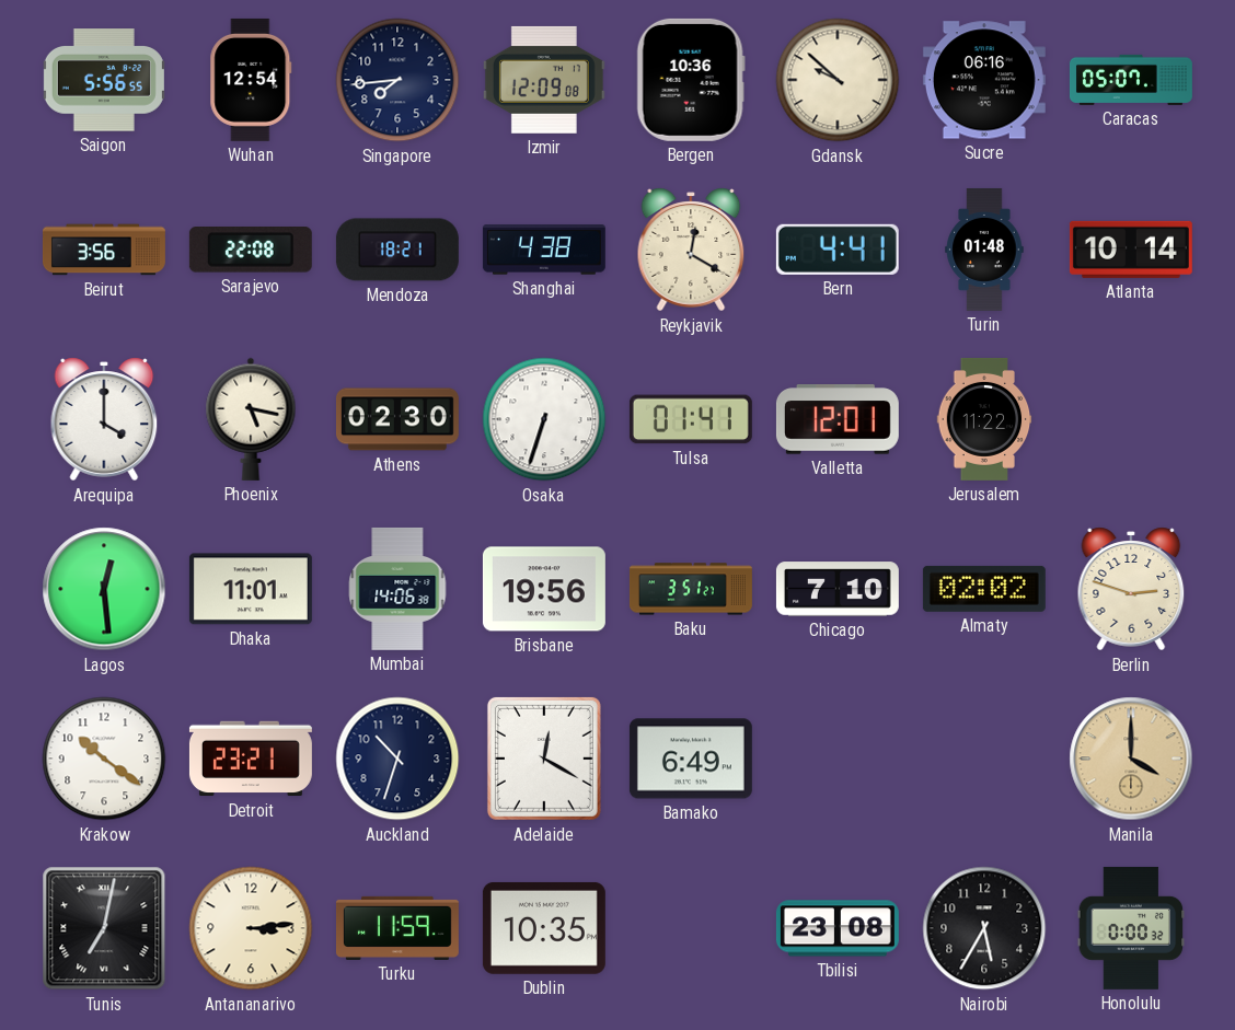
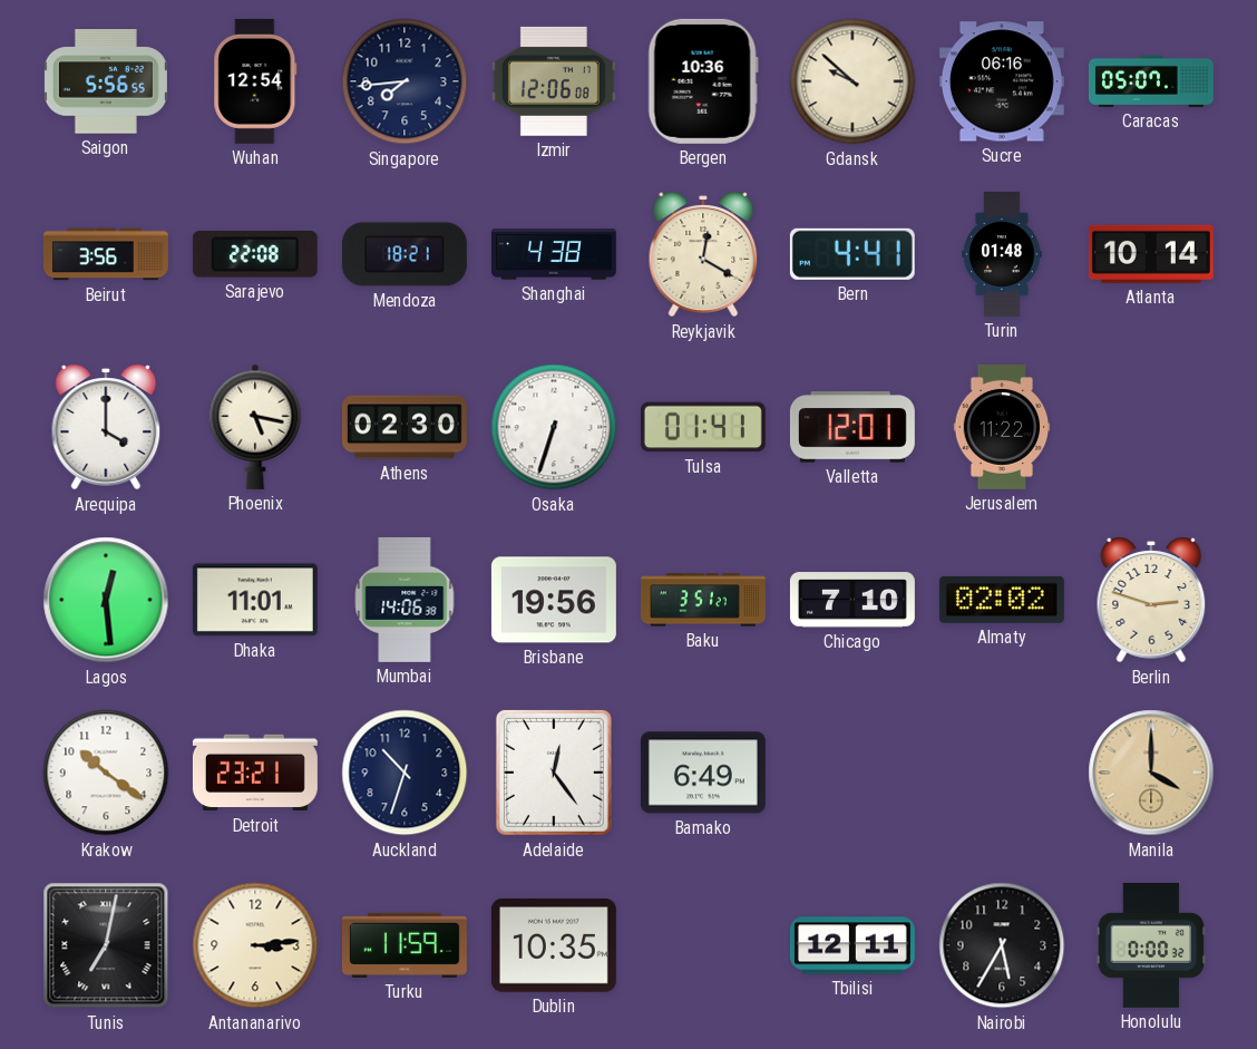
Izmir: 12:09 -> 12:06
Adelaide: 12:20 -> 12:24
Tbilisi: 23:08 -> 12:11
